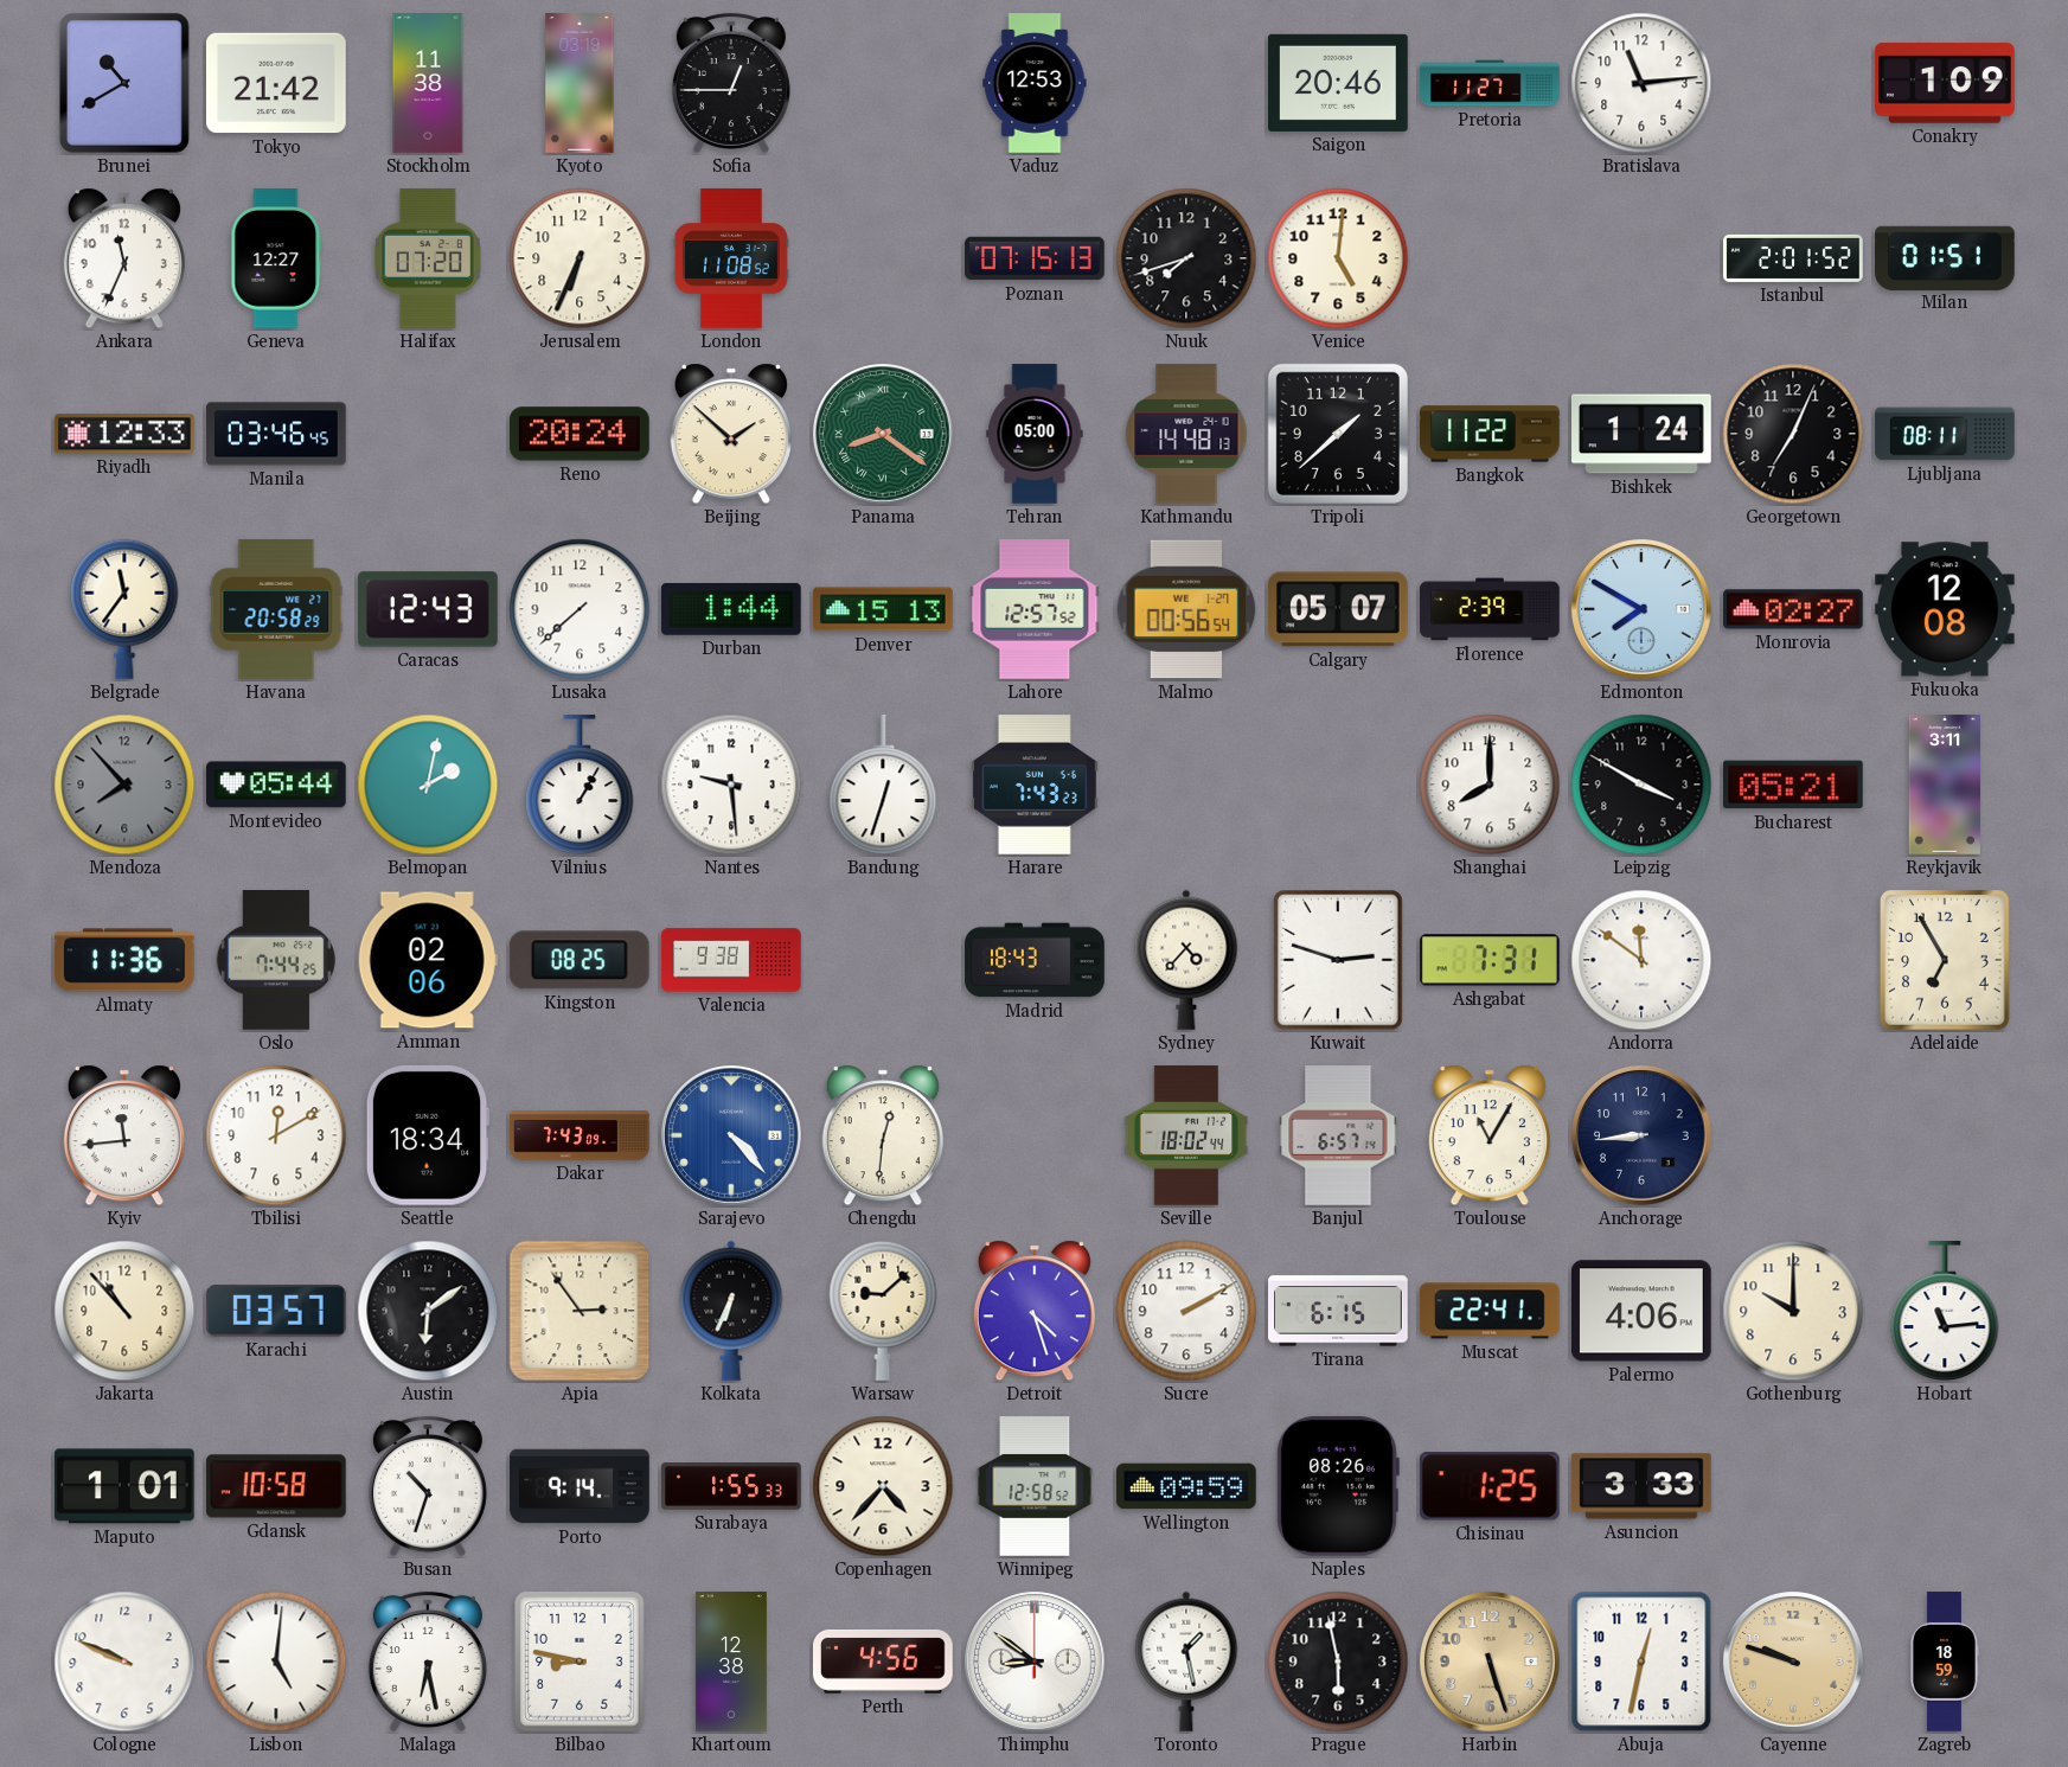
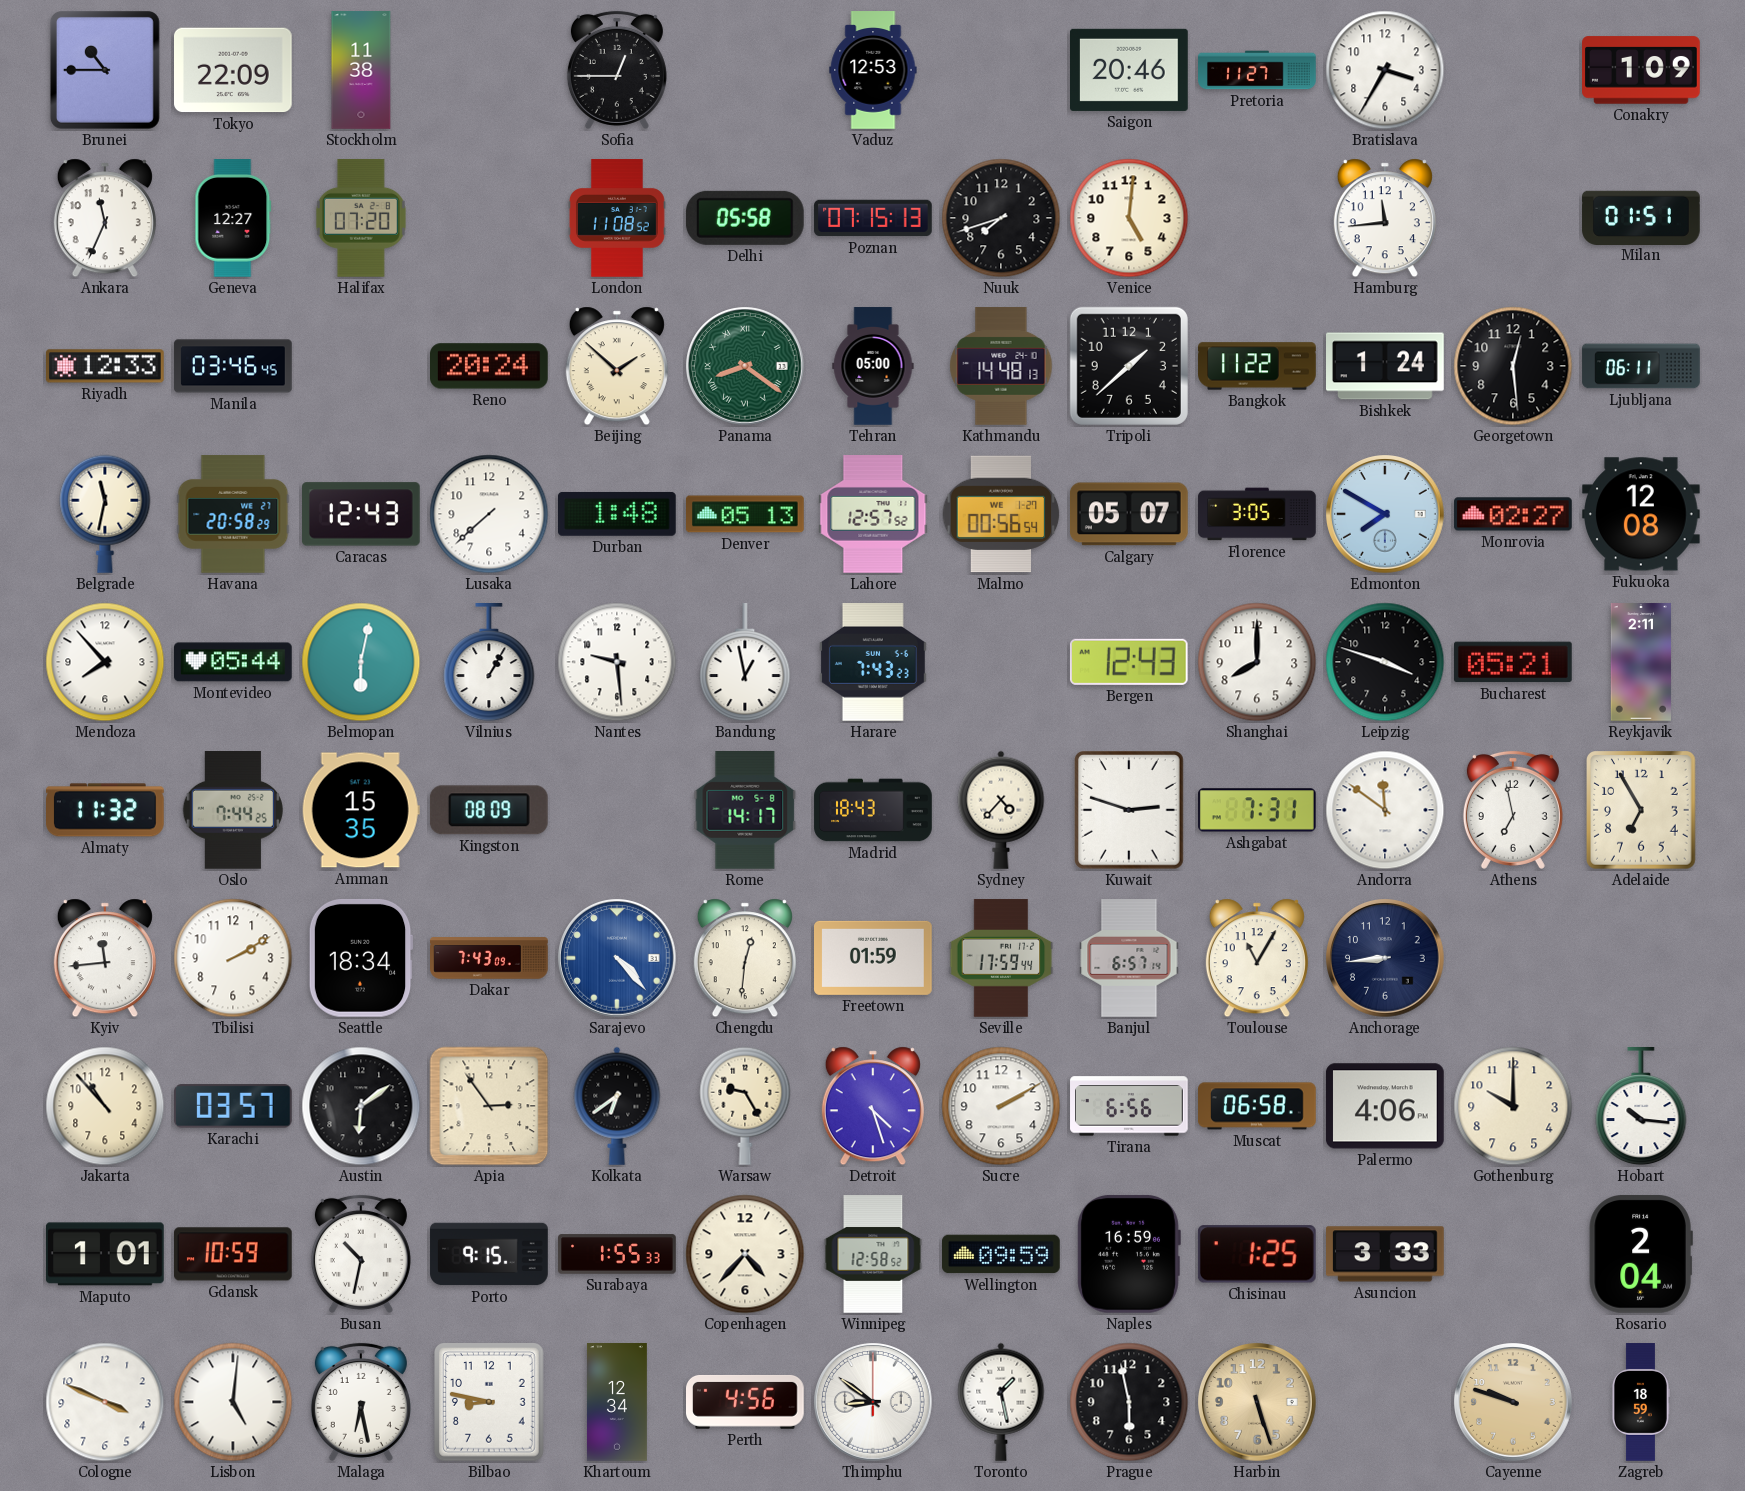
Brunei: 10:40 -> 10:45
Tokyo: 21:42 -> 22:09
Kyoto: 03:19 -> none
Bratislava: 11:14 -> 3:35
Jerusalem: 6:34 -> none
Delhi: none -> 05:58
Hamburg: none -> 11:44
Istanbul: 2:01 -> none
Georgetown: 7:04 -> 12:29
Ljubljana: 08:11 -> 06:11
Belgrade: 11:36 -> 11:32
Durban: 1:44 -> 1:48
Denver: 15:13 -> 05:13
Florence: 2:39 -> 3:05
Mendoza dial: grey -> white
Belmopan: 2:02 -> 6:02
Bandung: 12:33 -> 12:58
Bergen: none -> 12:43
Leipzig: 3:50 -> 3:48
Reykjavik: 3:11 -> 2:11
Almaty: 11:36 -> 11:32
Amman: 02:06 -> 15:35
Kingston: 08:25 -> 08:09
Valencia: 9:38 -> none
Rome: none -> 14:17
Athens: none -> 6:58
Tbilisi: 12:10 -> 2:10
Freetown: none -> 01:59
Seville: 18:02 -> 17:59
Kolkata: 6:34 -> 6:39
Warsaw: 9:08 -> 9:25
Tirana: 6:15 -> 6:56
Muscat: 22:41 -> 06:58
Hobart: 11:14 -> 10:16
Gdansk: 10:58 -> 10:59
Busan: 10:33 -> 10:32
Porto: 9:14 -> 9:15
Naples: 08:26 -> 16:59
Rosario: none -> 2:04
Cologne: 9:49 -> 3:49
Khartoum: 12:38 -> 12:34
Abuja: 12:32 -> none
